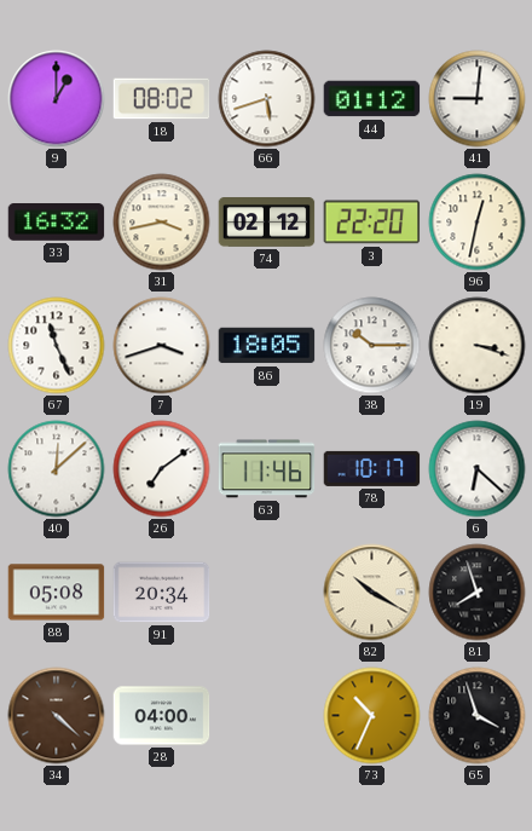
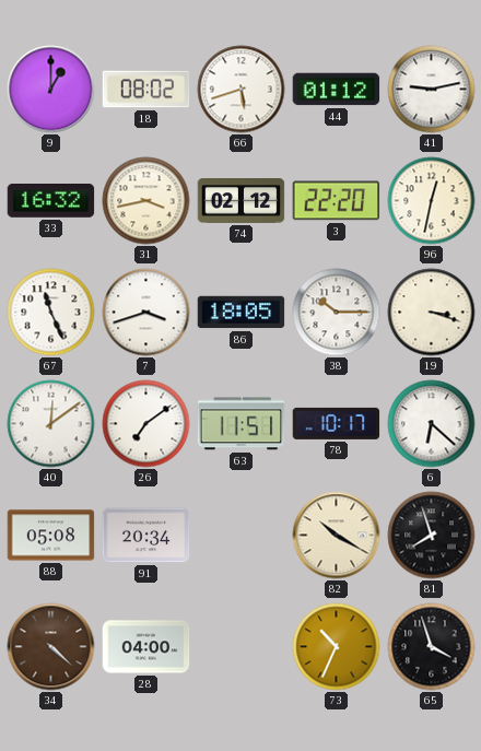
41: 9:01 -> 9:13
40: 12:08 -> 12:09
63: 11:46 -> 11:51
